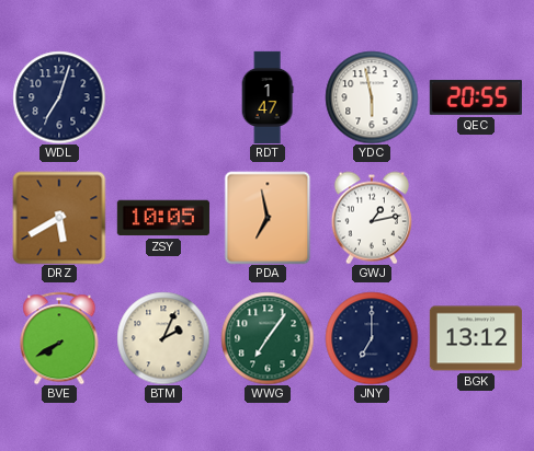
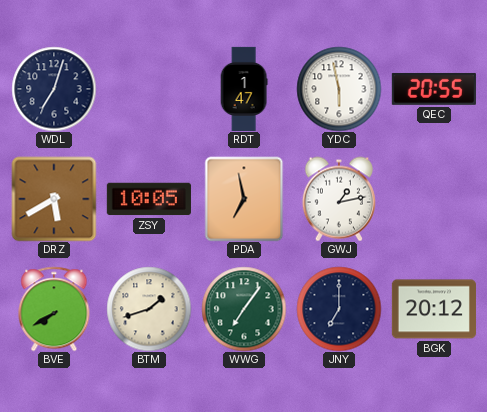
BTM: 2:04 -> 1:42
BGK: 13:12 -> 20:12
